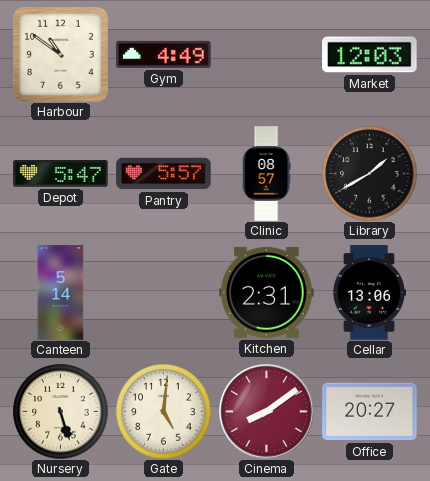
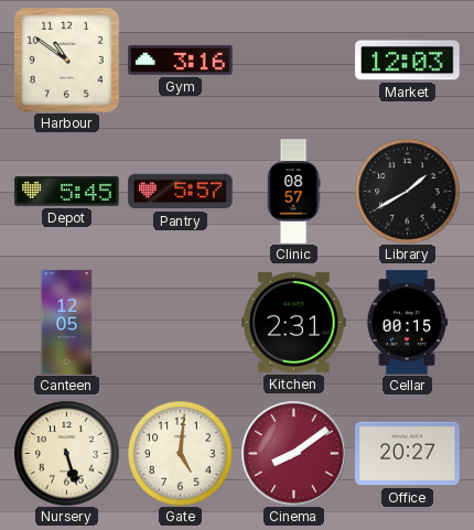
Gym: 4:49 -> 3:16
Depot: 5:47 -> 5:45
Canteen: 5:14 -> 12:05
Cellar: 13:06 -> 00:15
